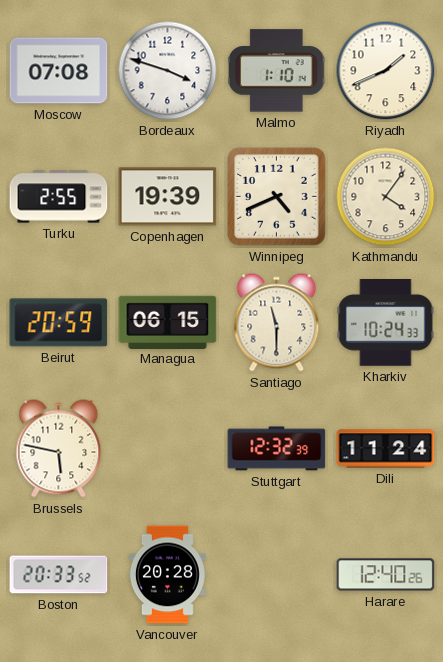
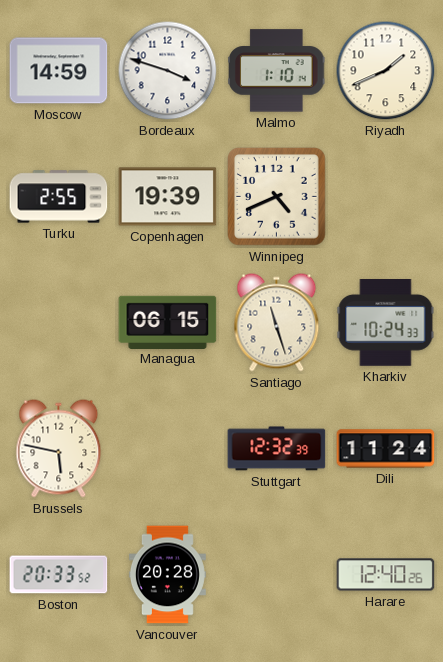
Moscow: 07:08 -> 14:59
Kathmandu: 4:06 -> none
Beirut: 20:59 -> none
Santiago: 11:30 -> 11:27
